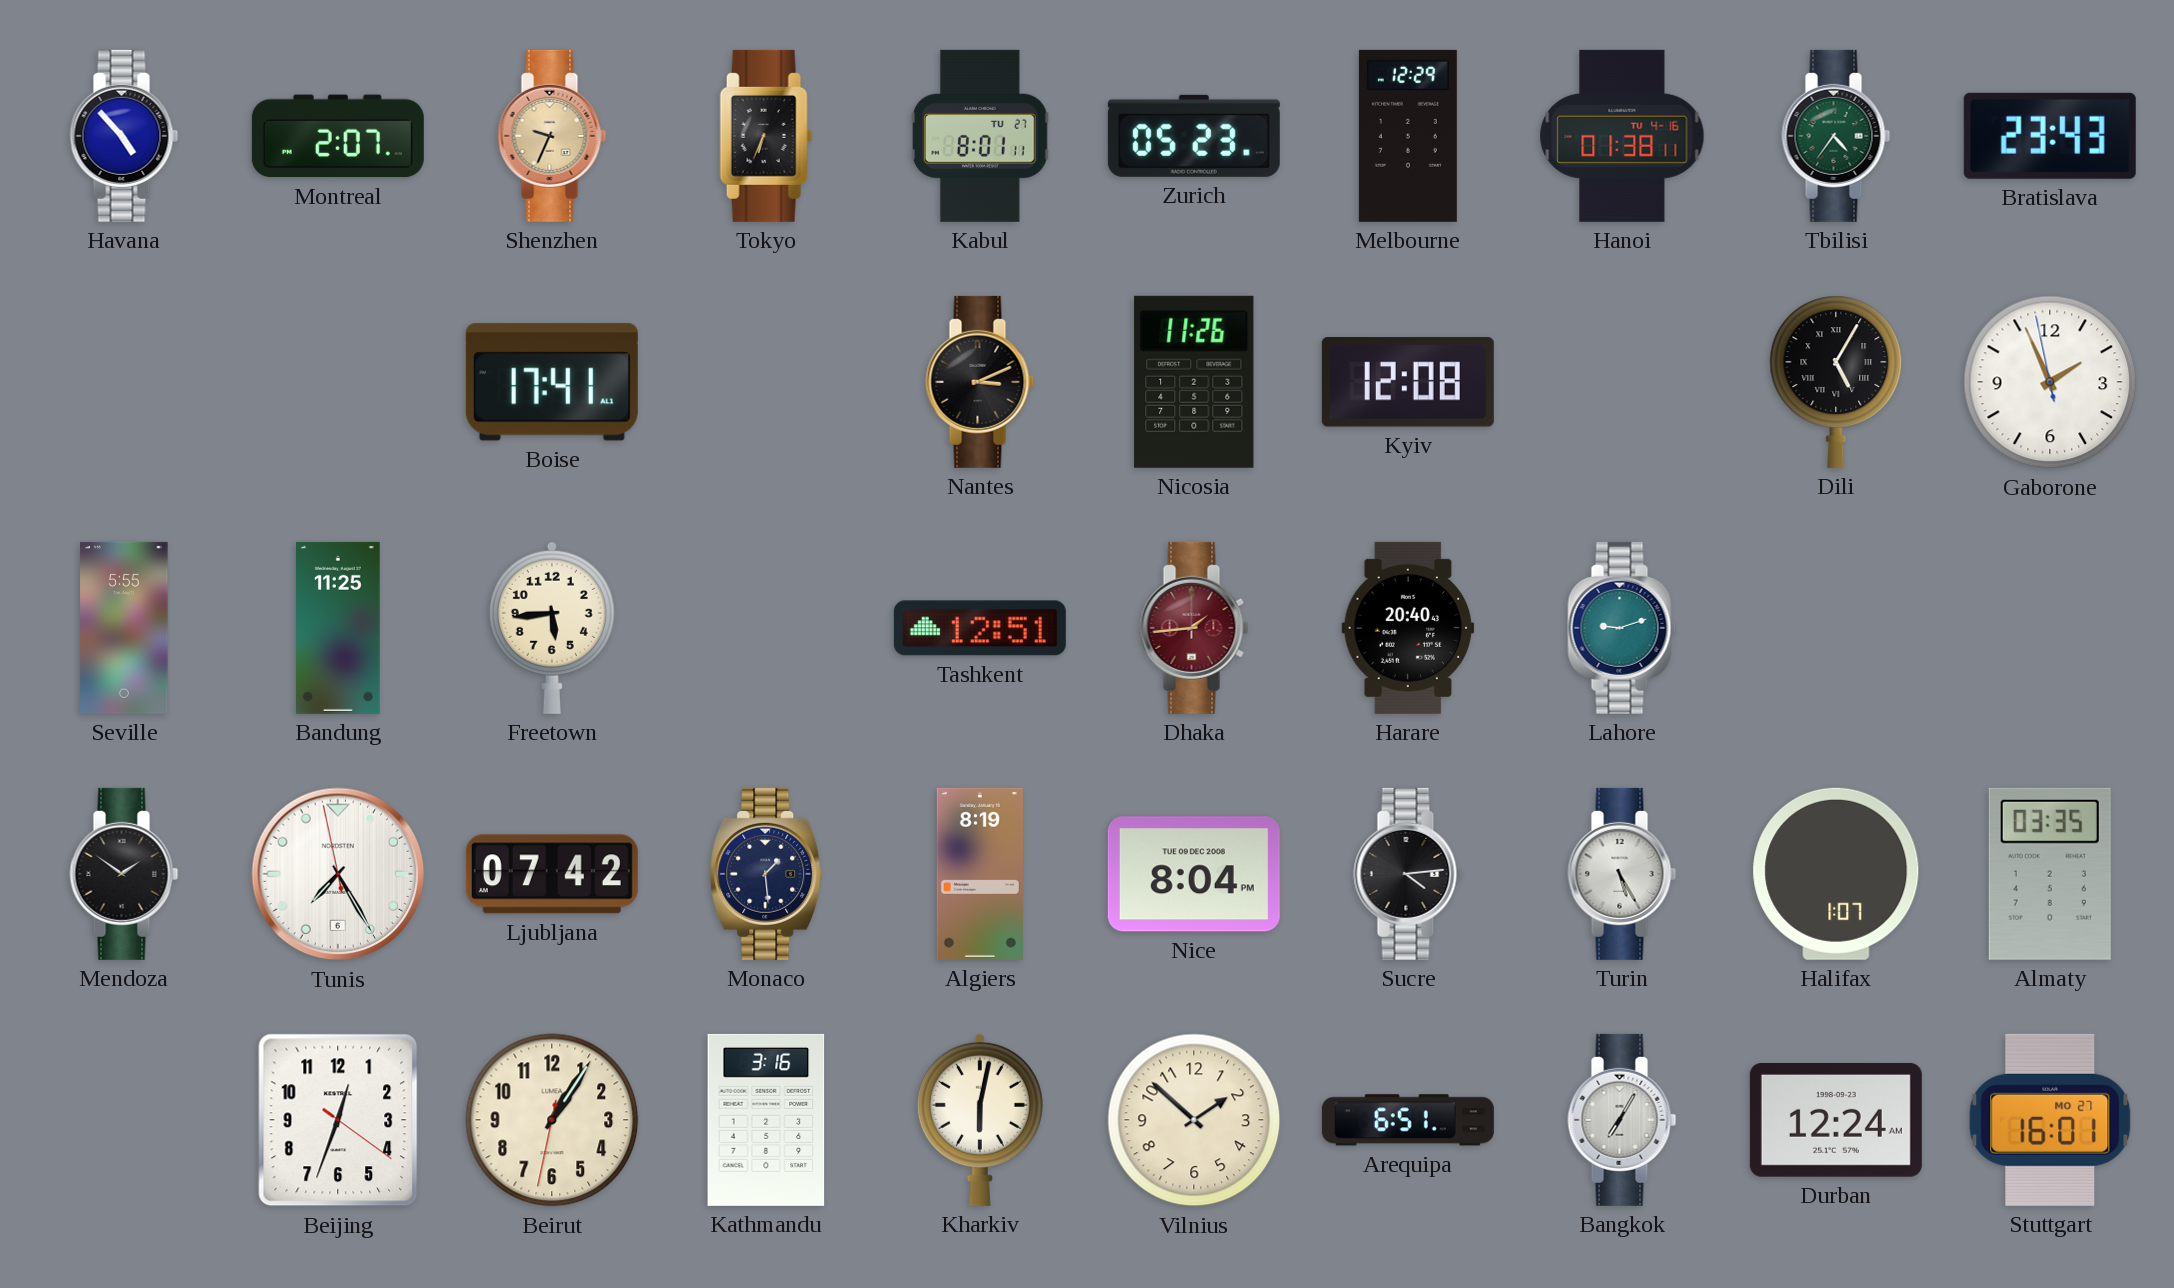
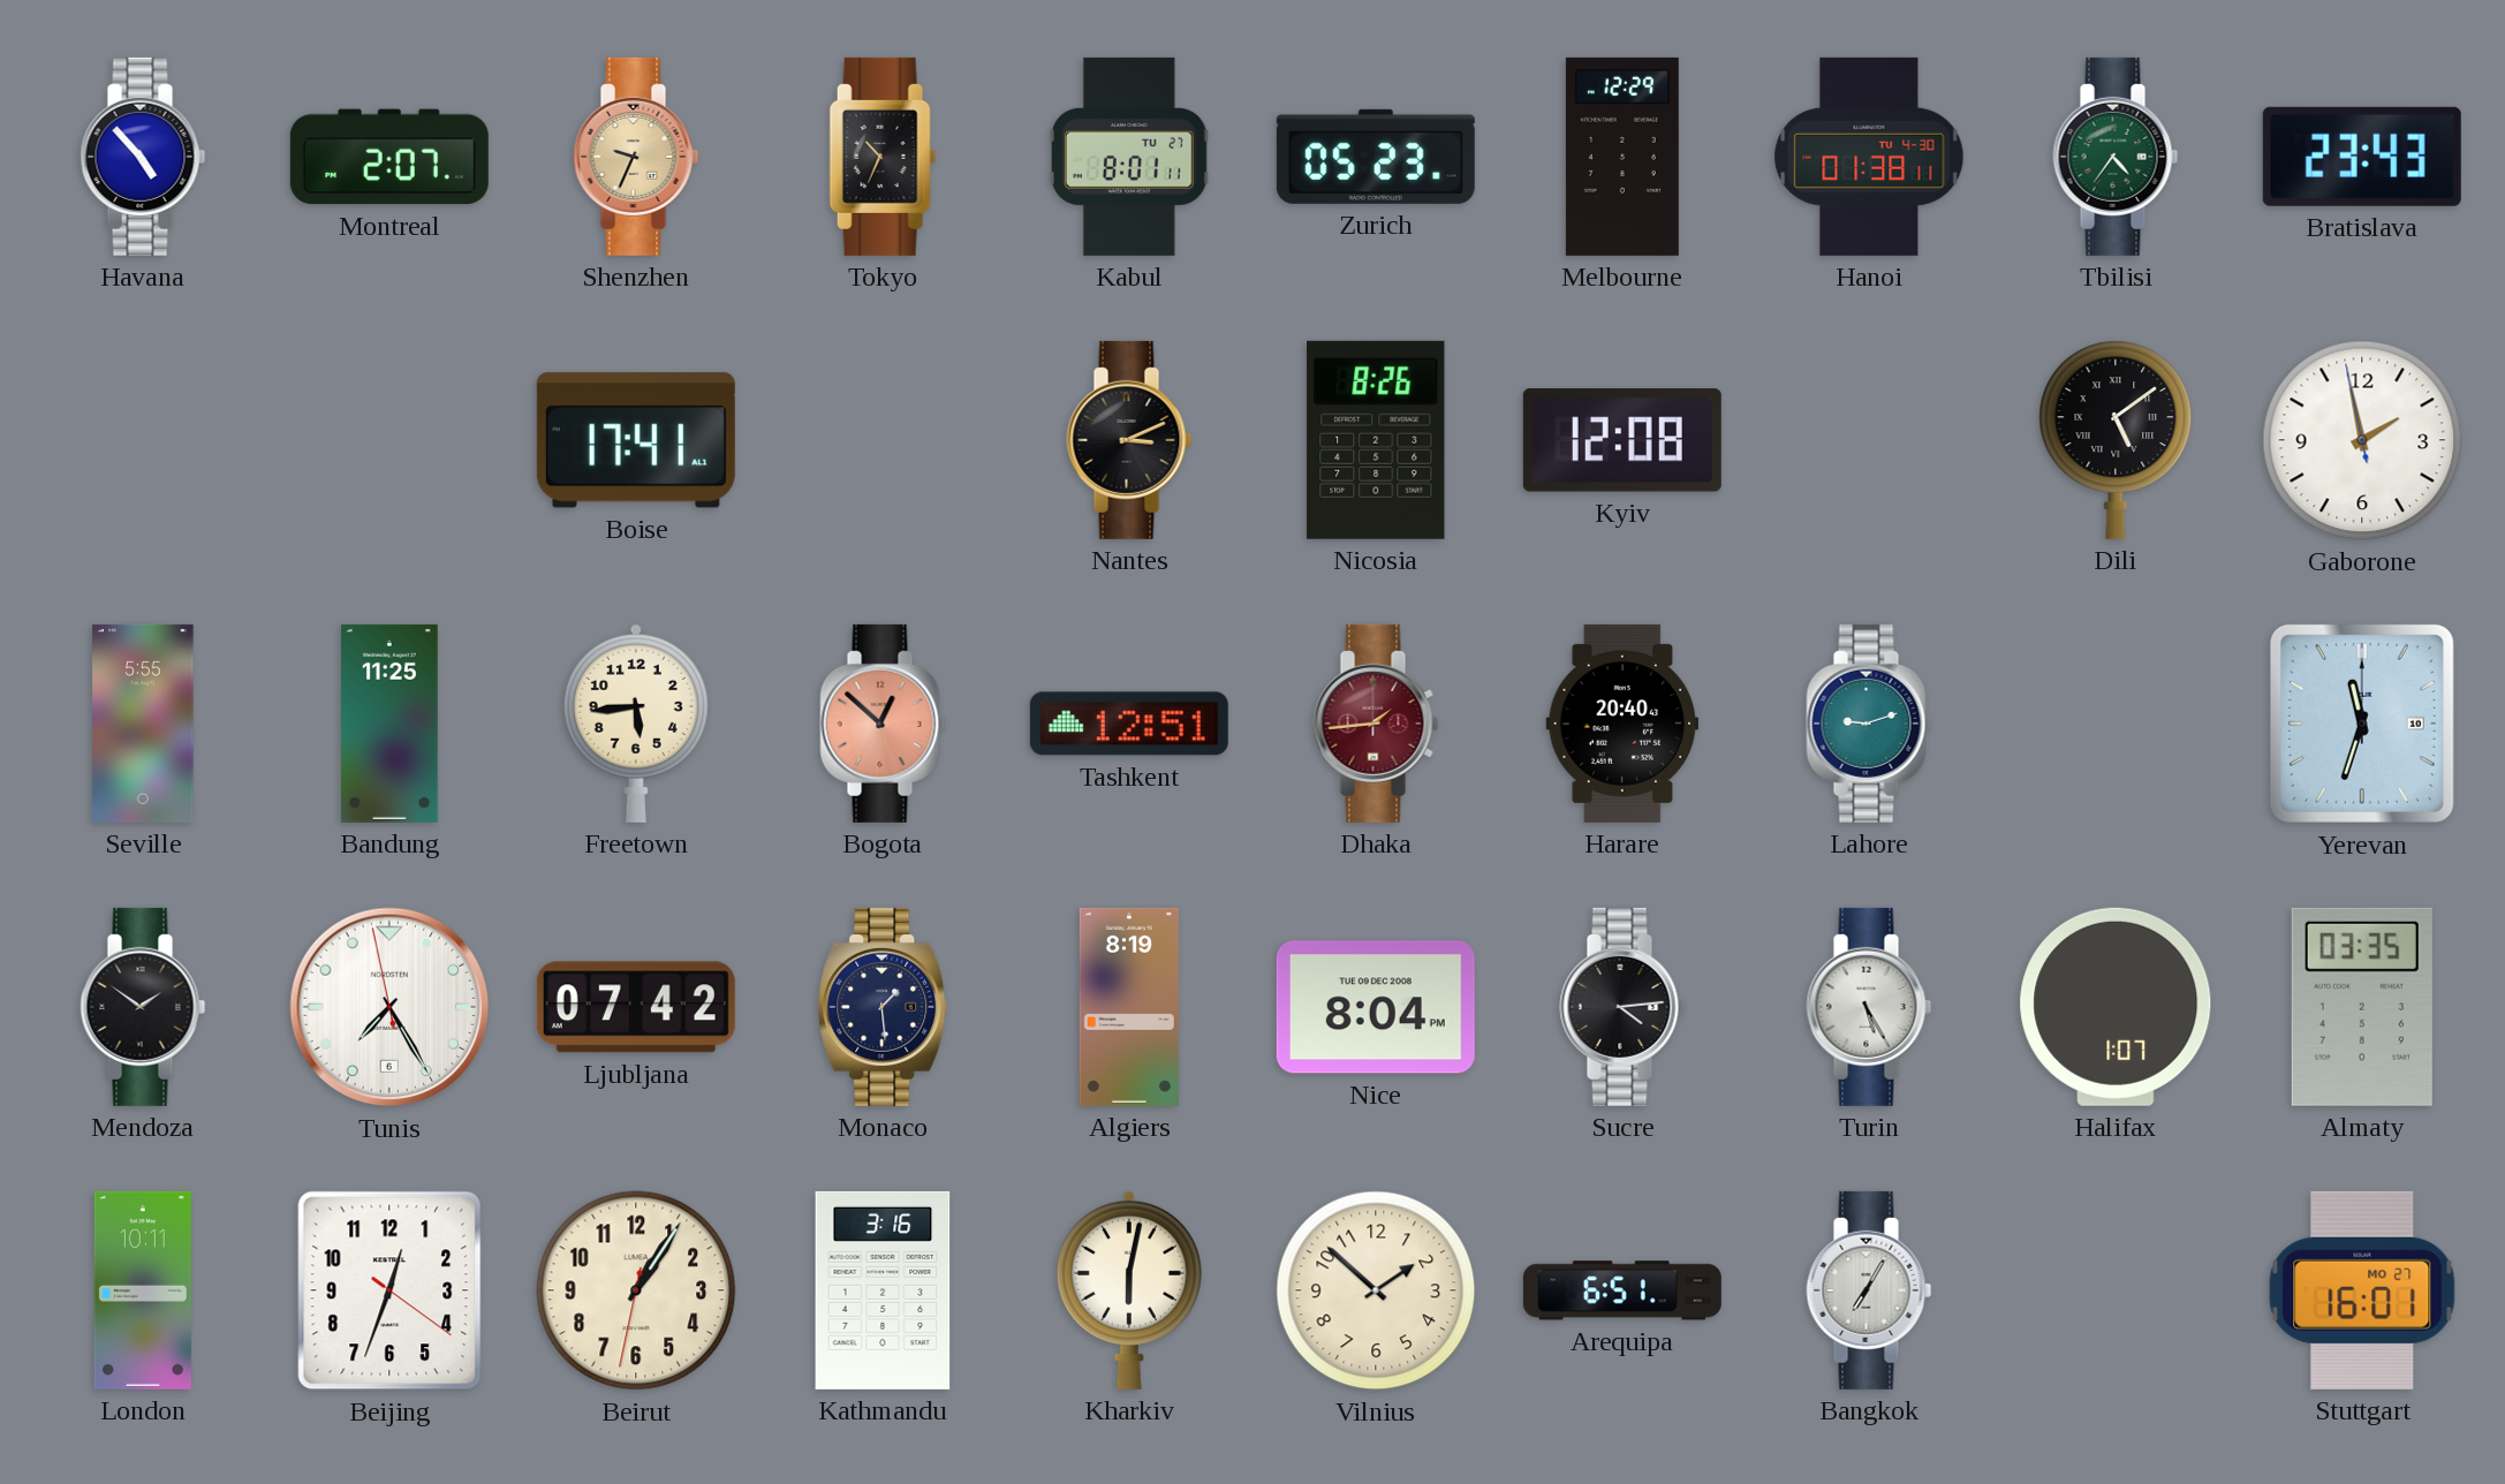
Tokyo: 6:34 -> 10:34
Hanoi date: TU 4-16 -> TU 4-30
Nicosia: 11:26 -> 8:26
Dili: 5:05 -> 5:09
Gaborone: 1:55 -> 1:57
Bogota: none -> 12:52
Yerevan: none -> 11:33
London: none -> 10:11
Durban: 12:24 -> none
